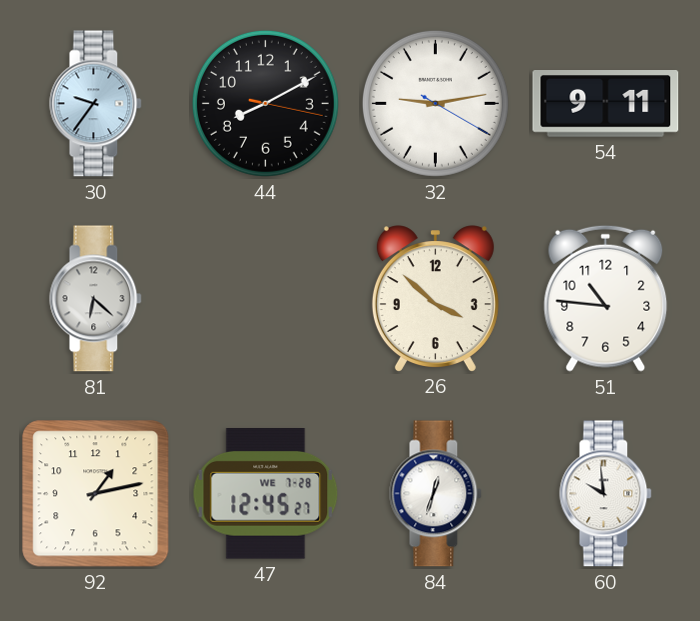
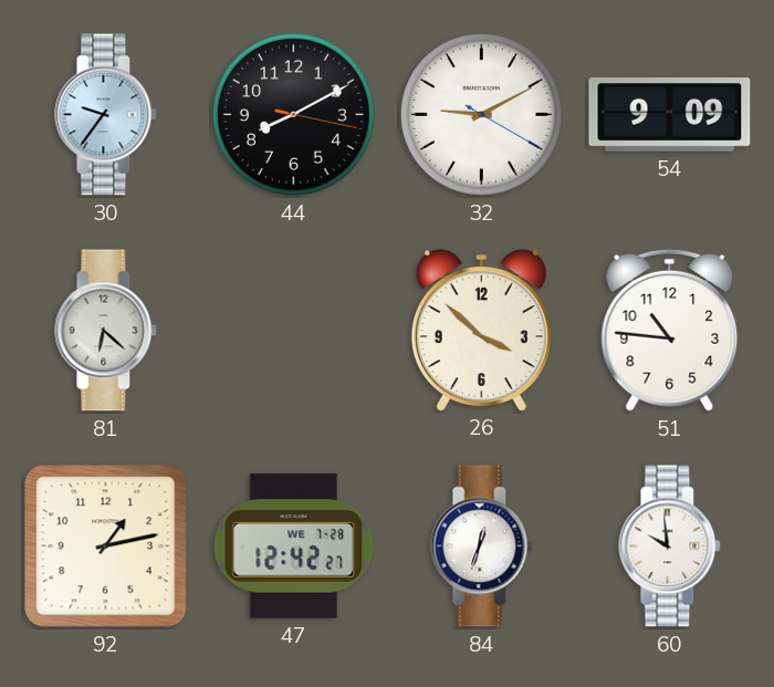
32: 9:13 -> 9:10
54: 9:11 -> 9:09
47: 12:45 -> 12:42
